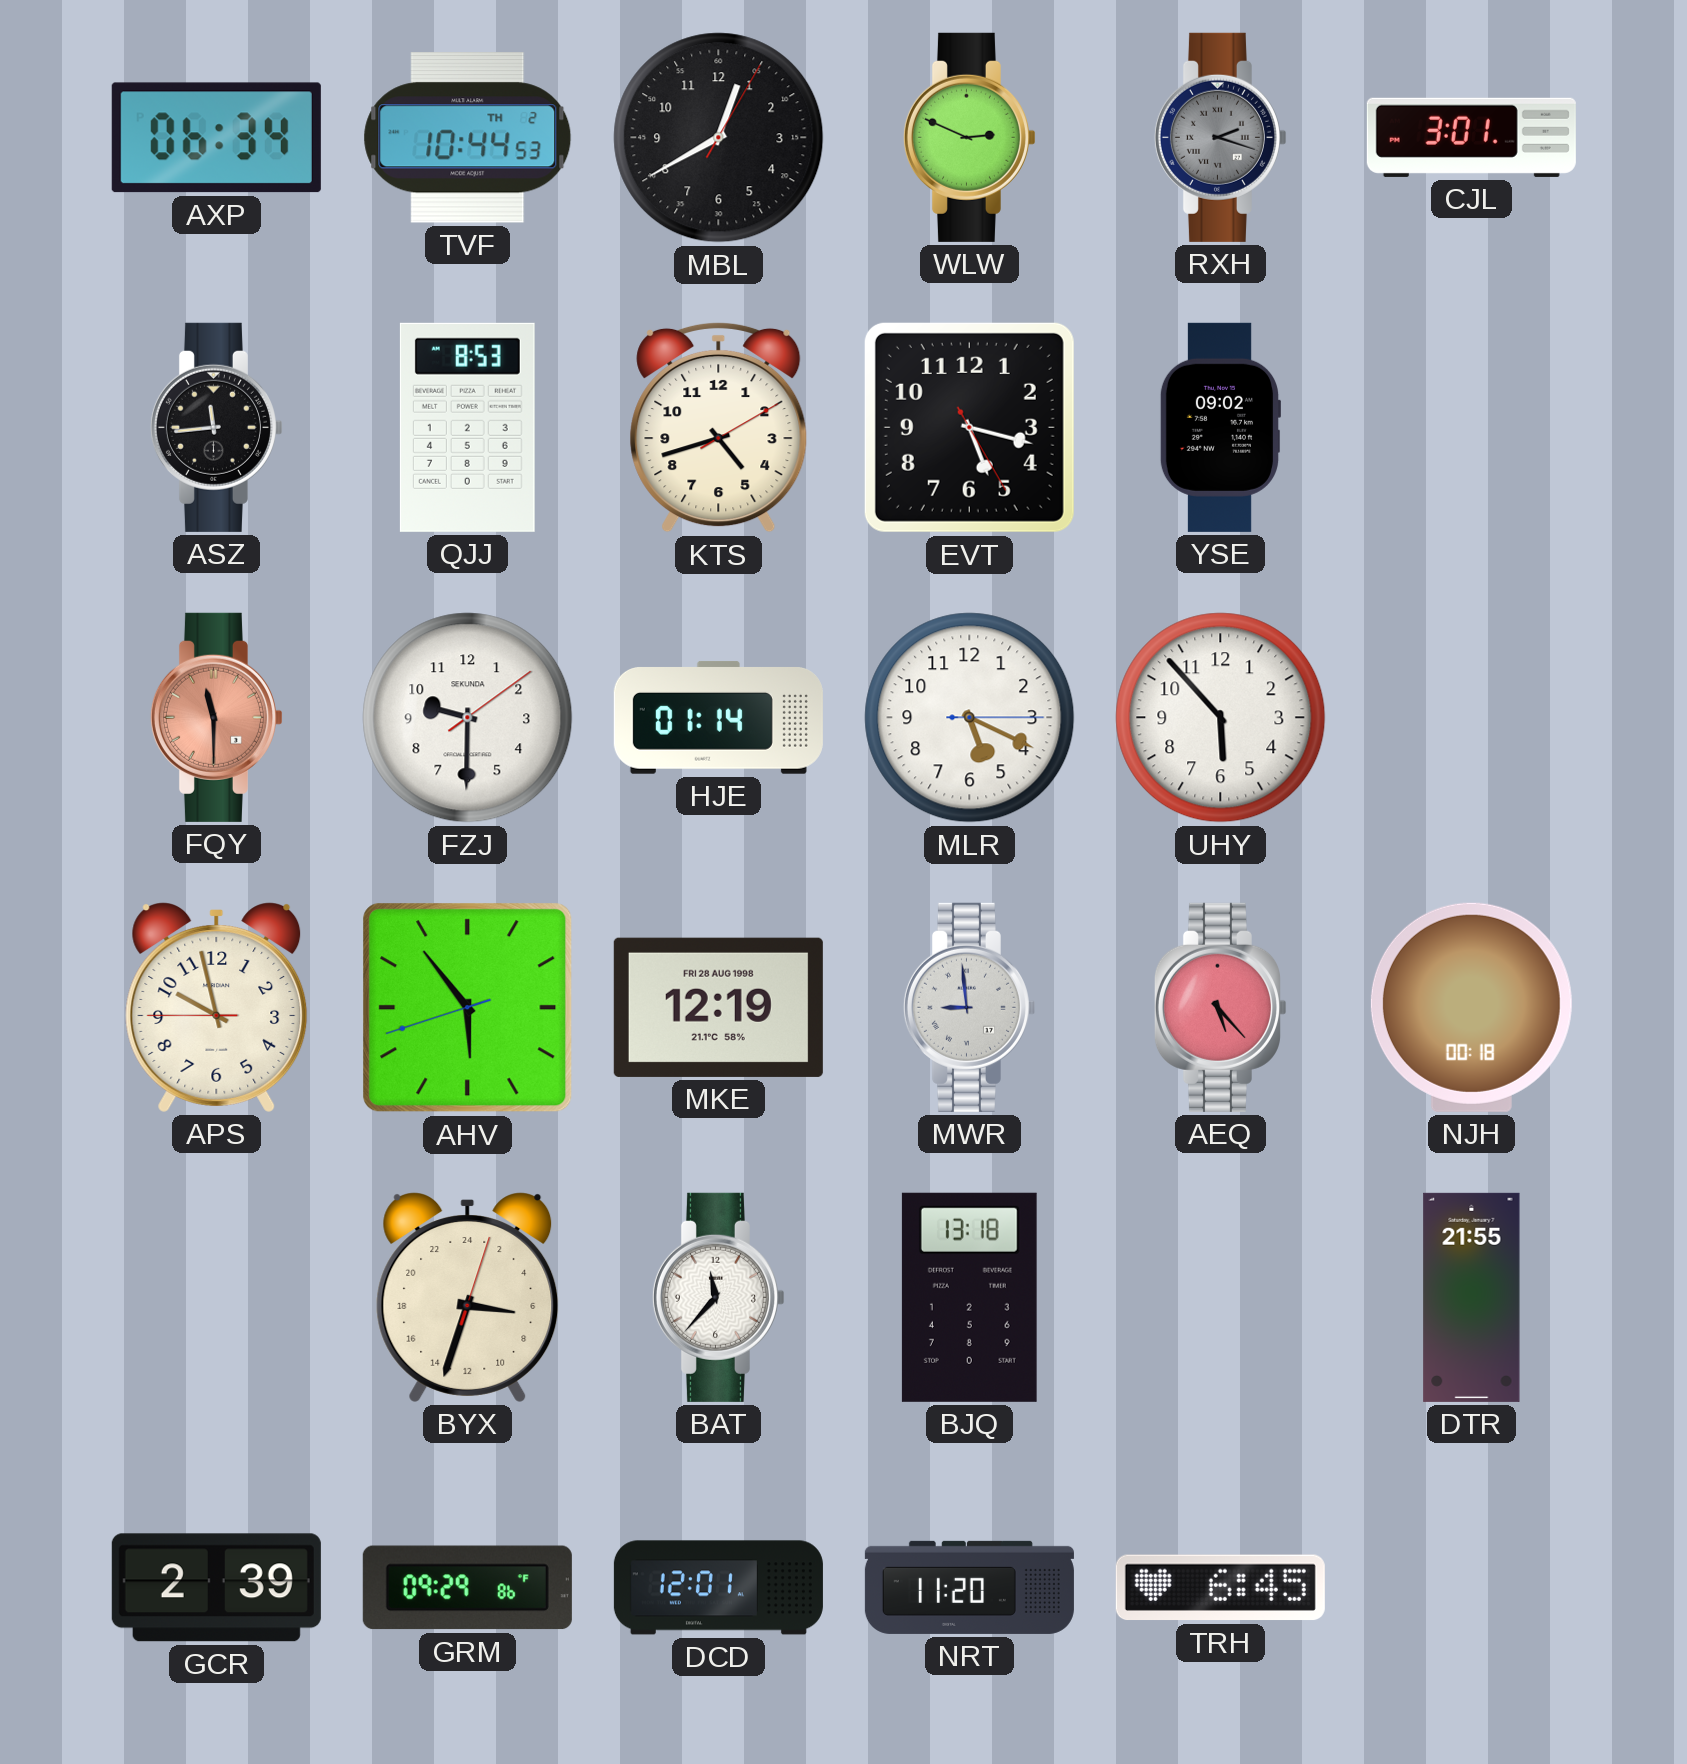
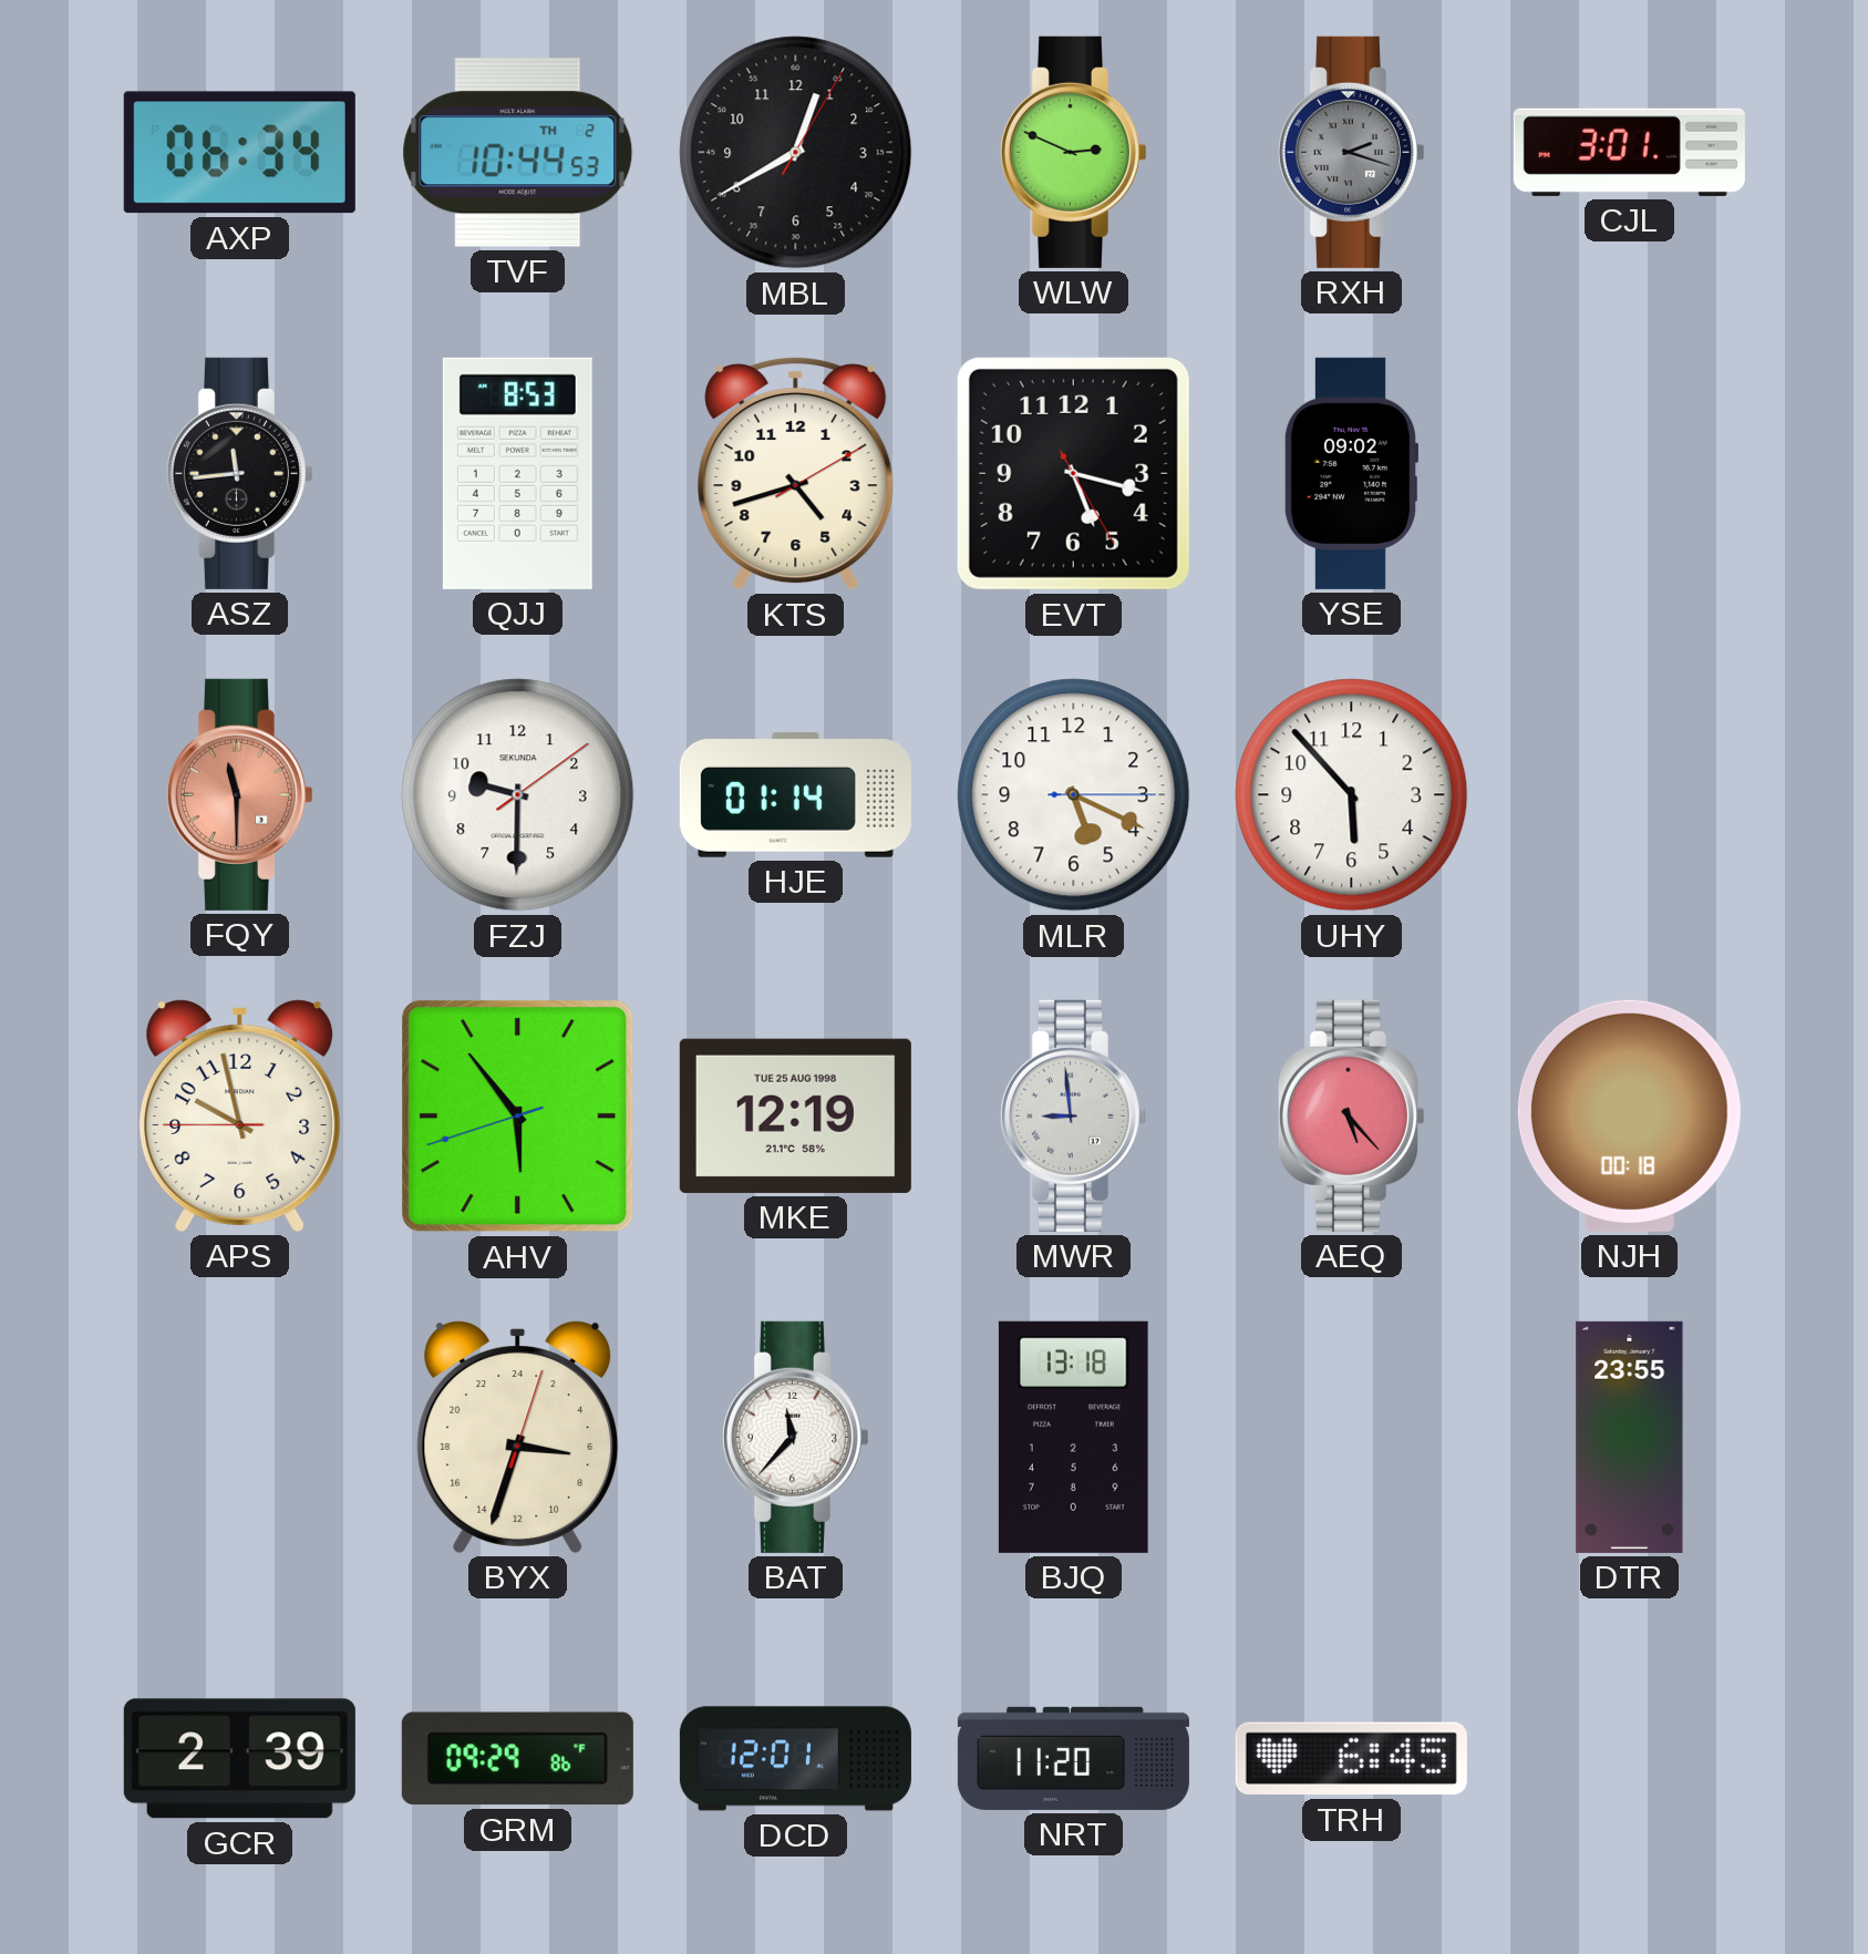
MKE date: FRI 28 AUG 1998 -> TUE 25 AUG 1998
DTR: 21:55 -> 23:55
